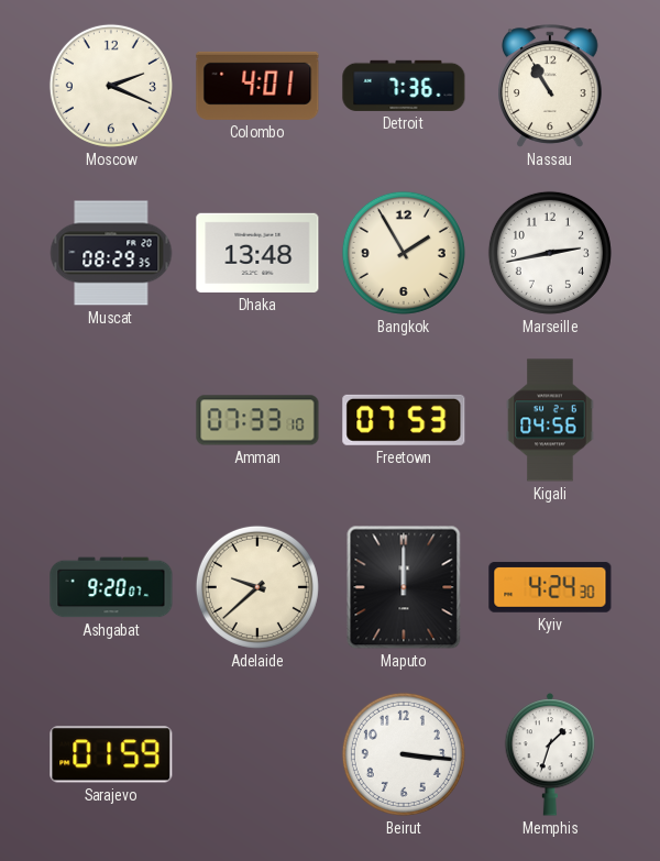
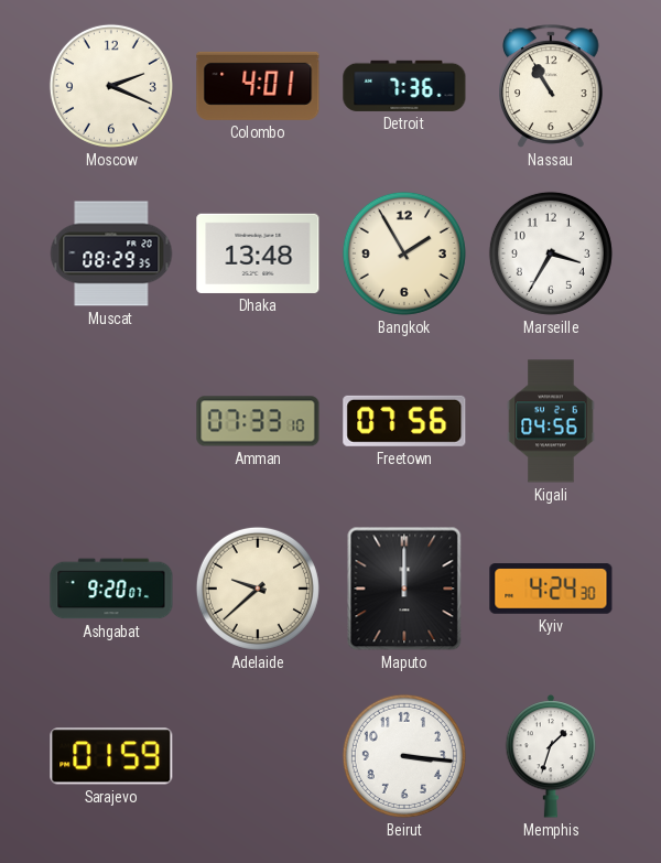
Marseille: 2:43 -> 3:35
Freetown: 07:53 -> 07:56
